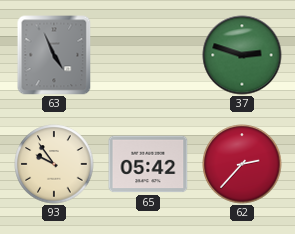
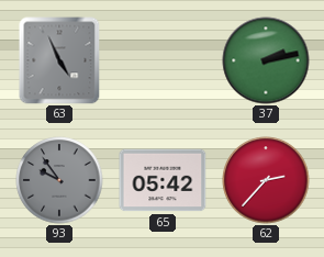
37: 2:48 -> 2:13
93 dial: cream -> grey
